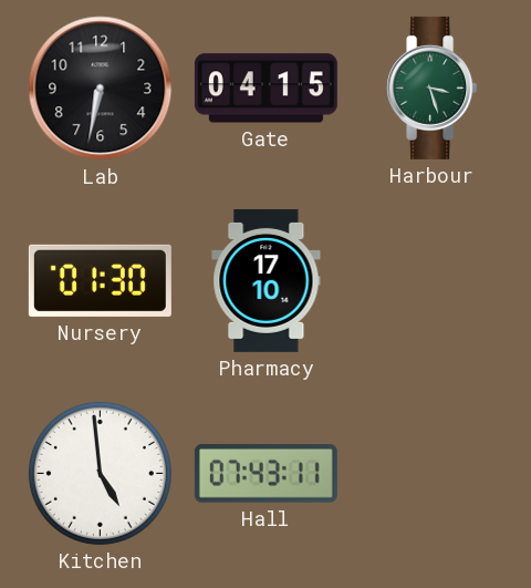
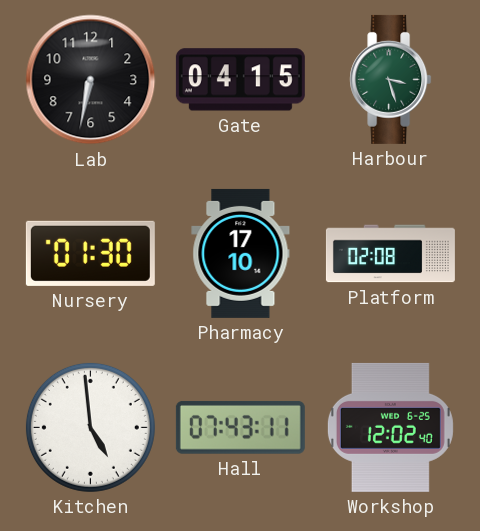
Platform: none -> 02:08
Workshop: none -> 12:02
